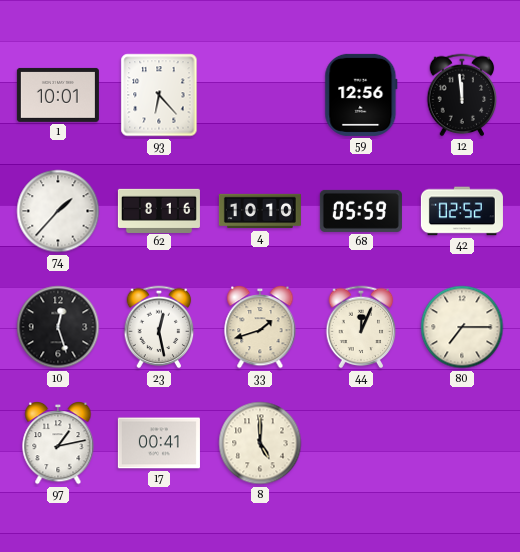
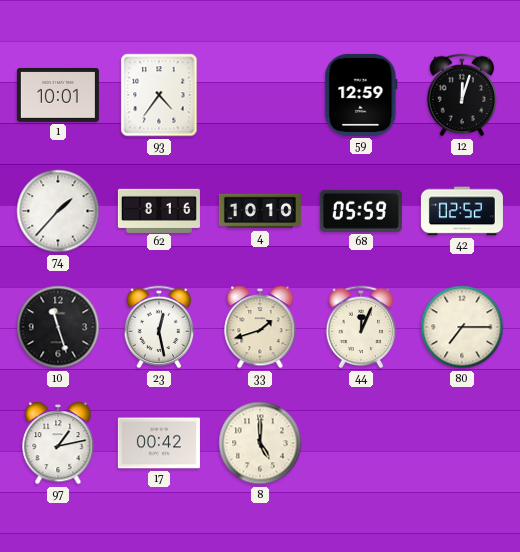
93: 6:23 -> 4:36
59: 12:56 -> 12:59
12: 11:59 -> 12:03
10: 12:27 -> 11:27
17: 00:41 -> 00:42
